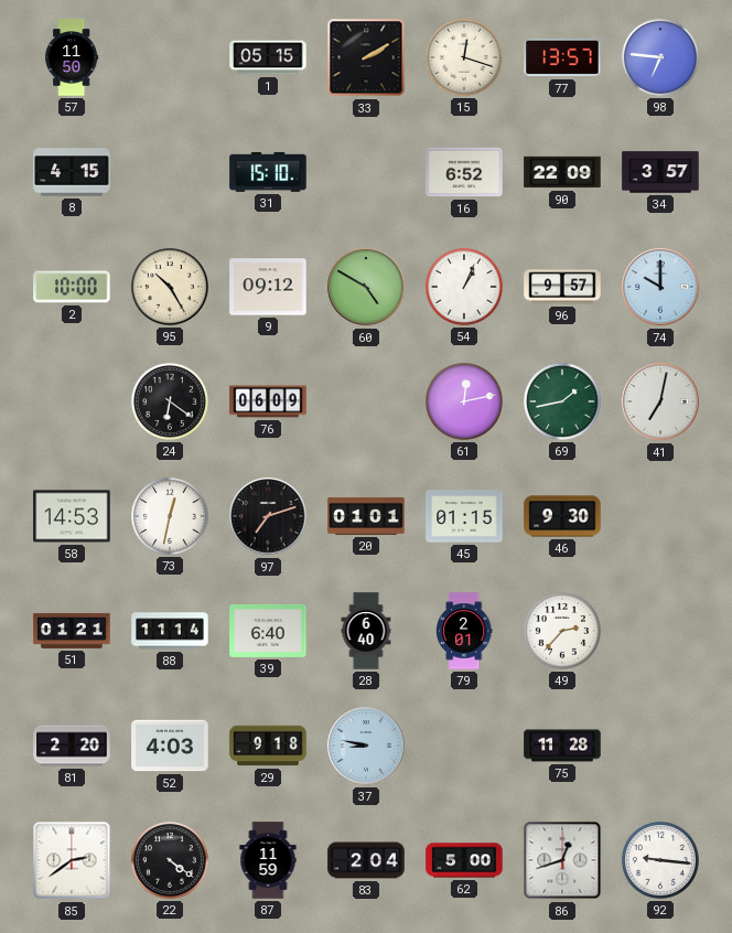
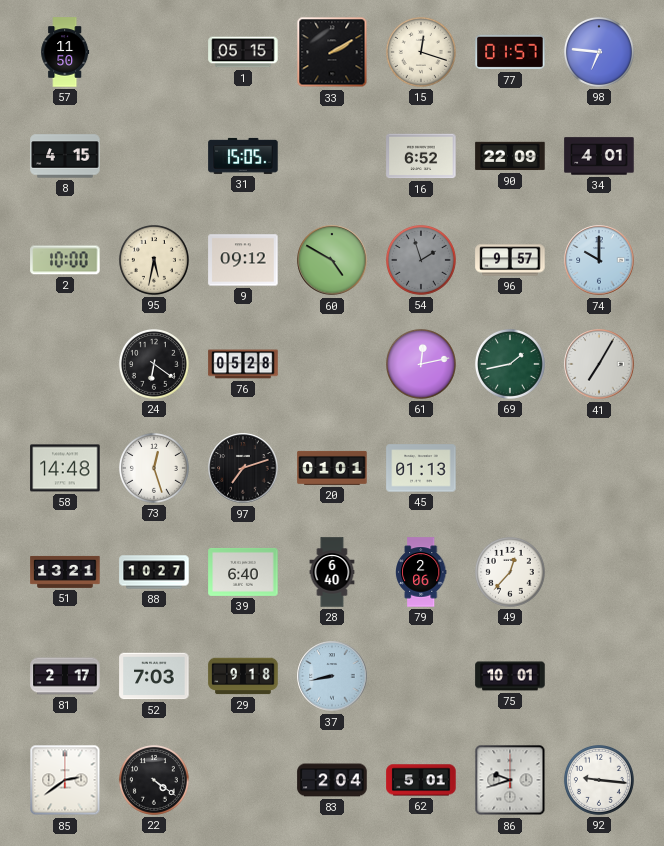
77: 13:57 -> 01:57
31: 15:10 -> 15:05
34: 3:57 -> 4:01
95: 10:25 -> 5:32
54: 1:04 -> 1:57
54 dial: white -> grey
76: 06:09 -> 05:28
41: 7:02 -> 7:05
58: 14:53 -> 14:48
73: 12:32 -> 12:27
45: 01:15 -> 01:13
46: 9:30 -> none
51: 01:21 -> 13:21
88: 11:14 -> 10:27
79: 2:01 -> 2:06
49: 2:37 -> 12:37
81: 2:20 -> 2:17
52: 4:03 -> 7:03
37: 8:47 -> 8:43
75: 11:28 -> 10:01
87: 11:59 -> none
62: 5:00 -> 5:01
86: 12:42 -> 9:42
